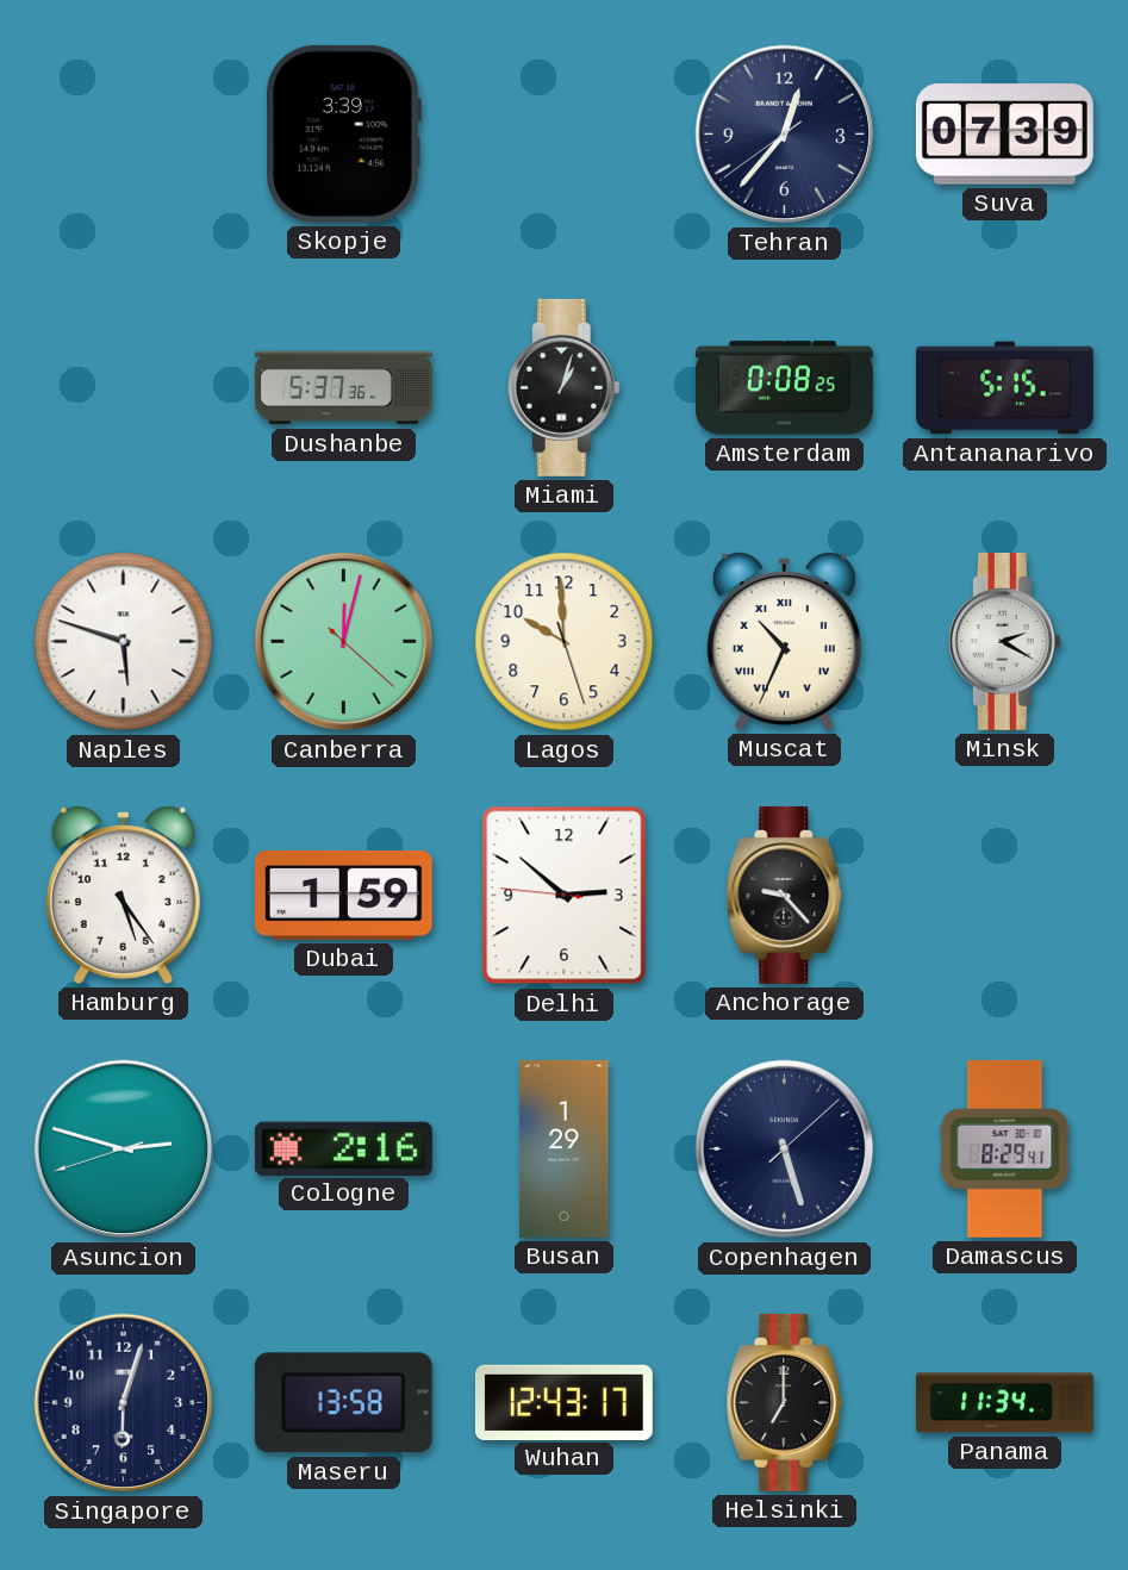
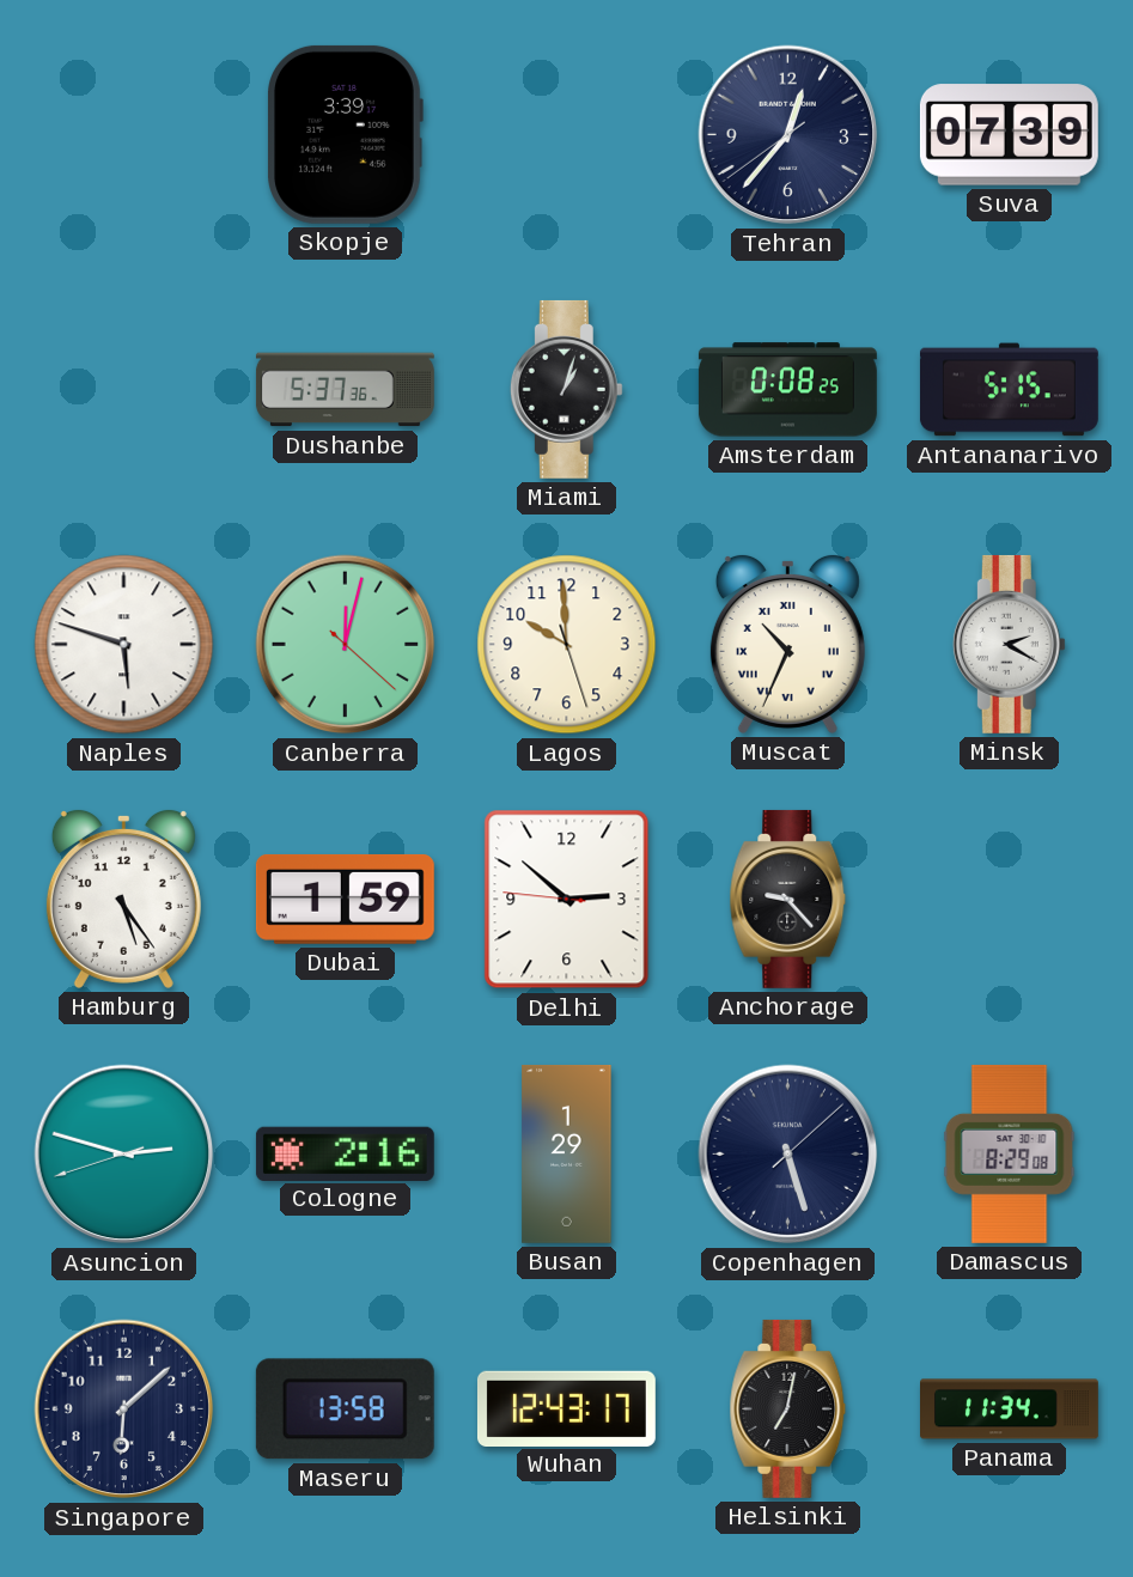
Damascus: 8:29:41 -> 8:29:08
Singapore: 6:03 -> 6:08
Helsinki: 7:00 -> 7:02
